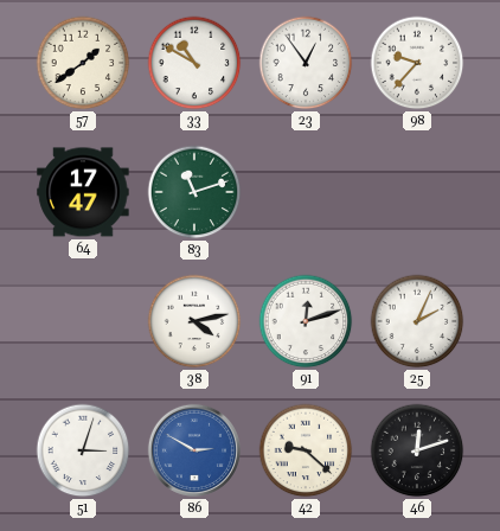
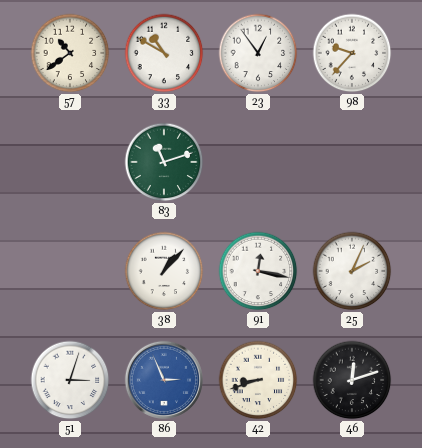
57: 1:39 -> 10:39
64: 17:47 -> none
38: 4:13 -> 1:07
91: 12:12 -> 12:17
86: 2:50 -> 2:56
42: 9:22 -> 8:42
